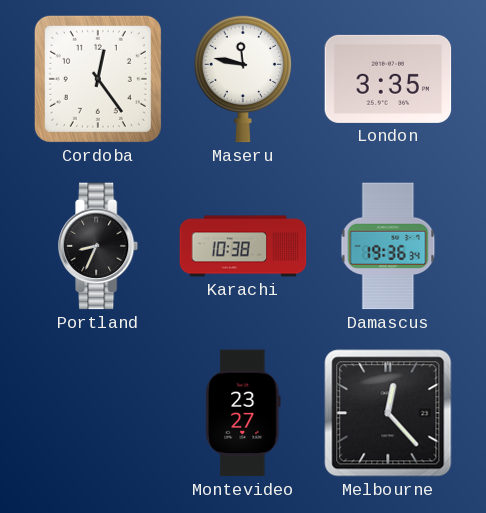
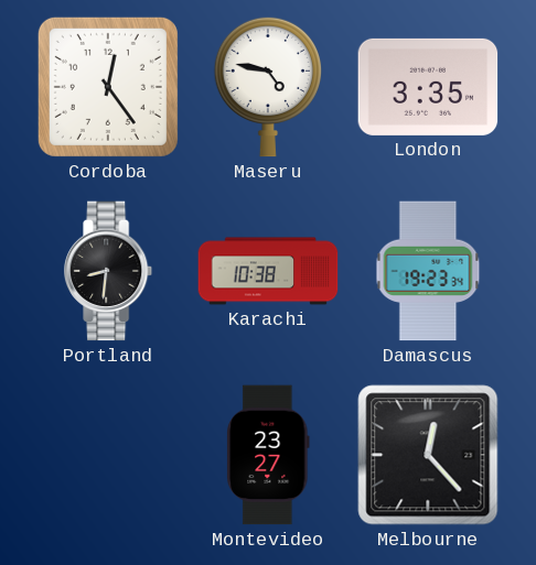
Maseru: 11:47 -> 4:47
Portland: 8:34 -> 8:31
Damascus: 19:36 -> 19:23
